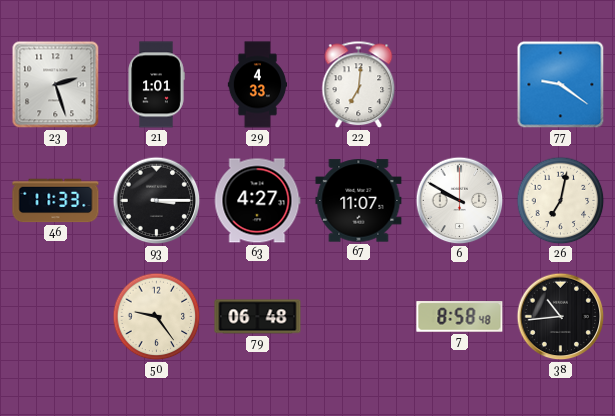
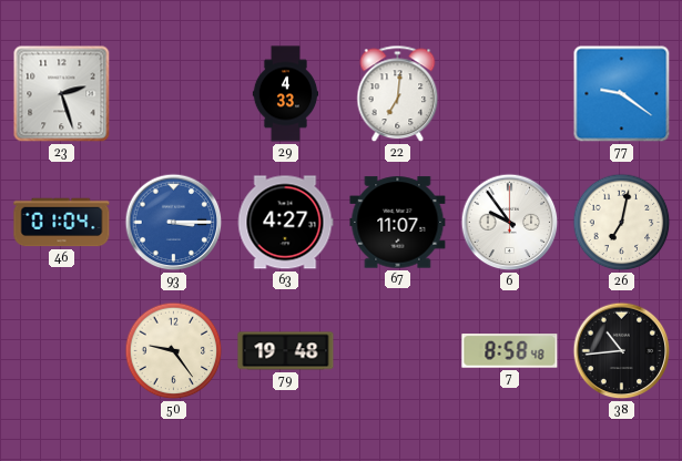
21: 1:01 -> none
46: 11:33 -> 01:04
93 dial: black -> blue
6: 9:50 -> 9:54
79: 06:48 -> 19:48
